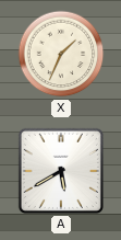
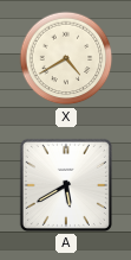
X: 1:34 -> 4:40
